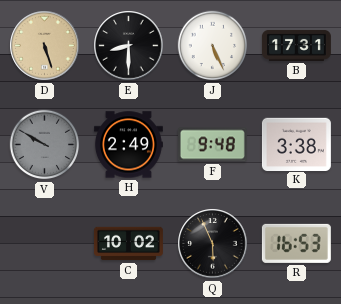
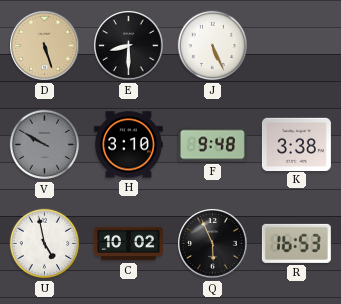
B: 17:31 -> none
H: 2:49 -> 3:10
U: none -> 4:58
